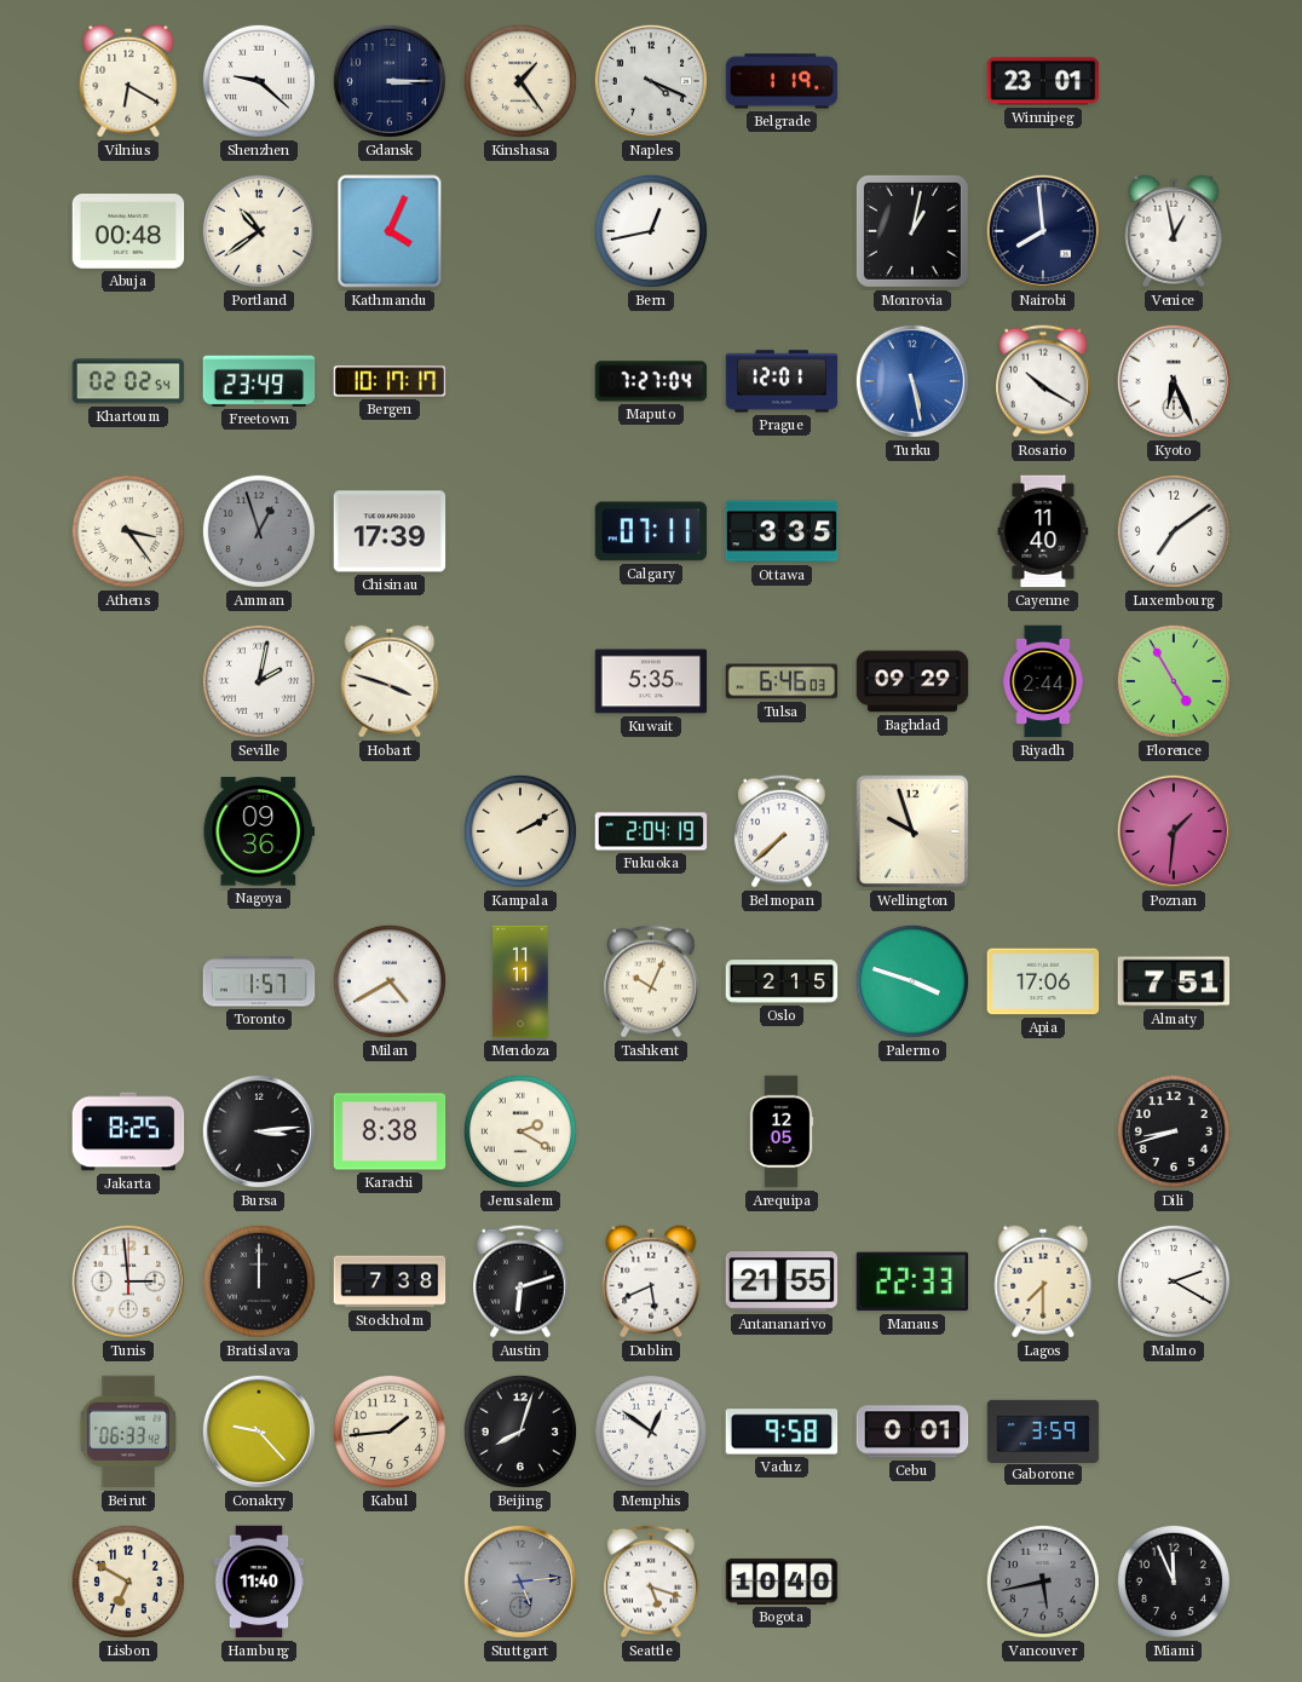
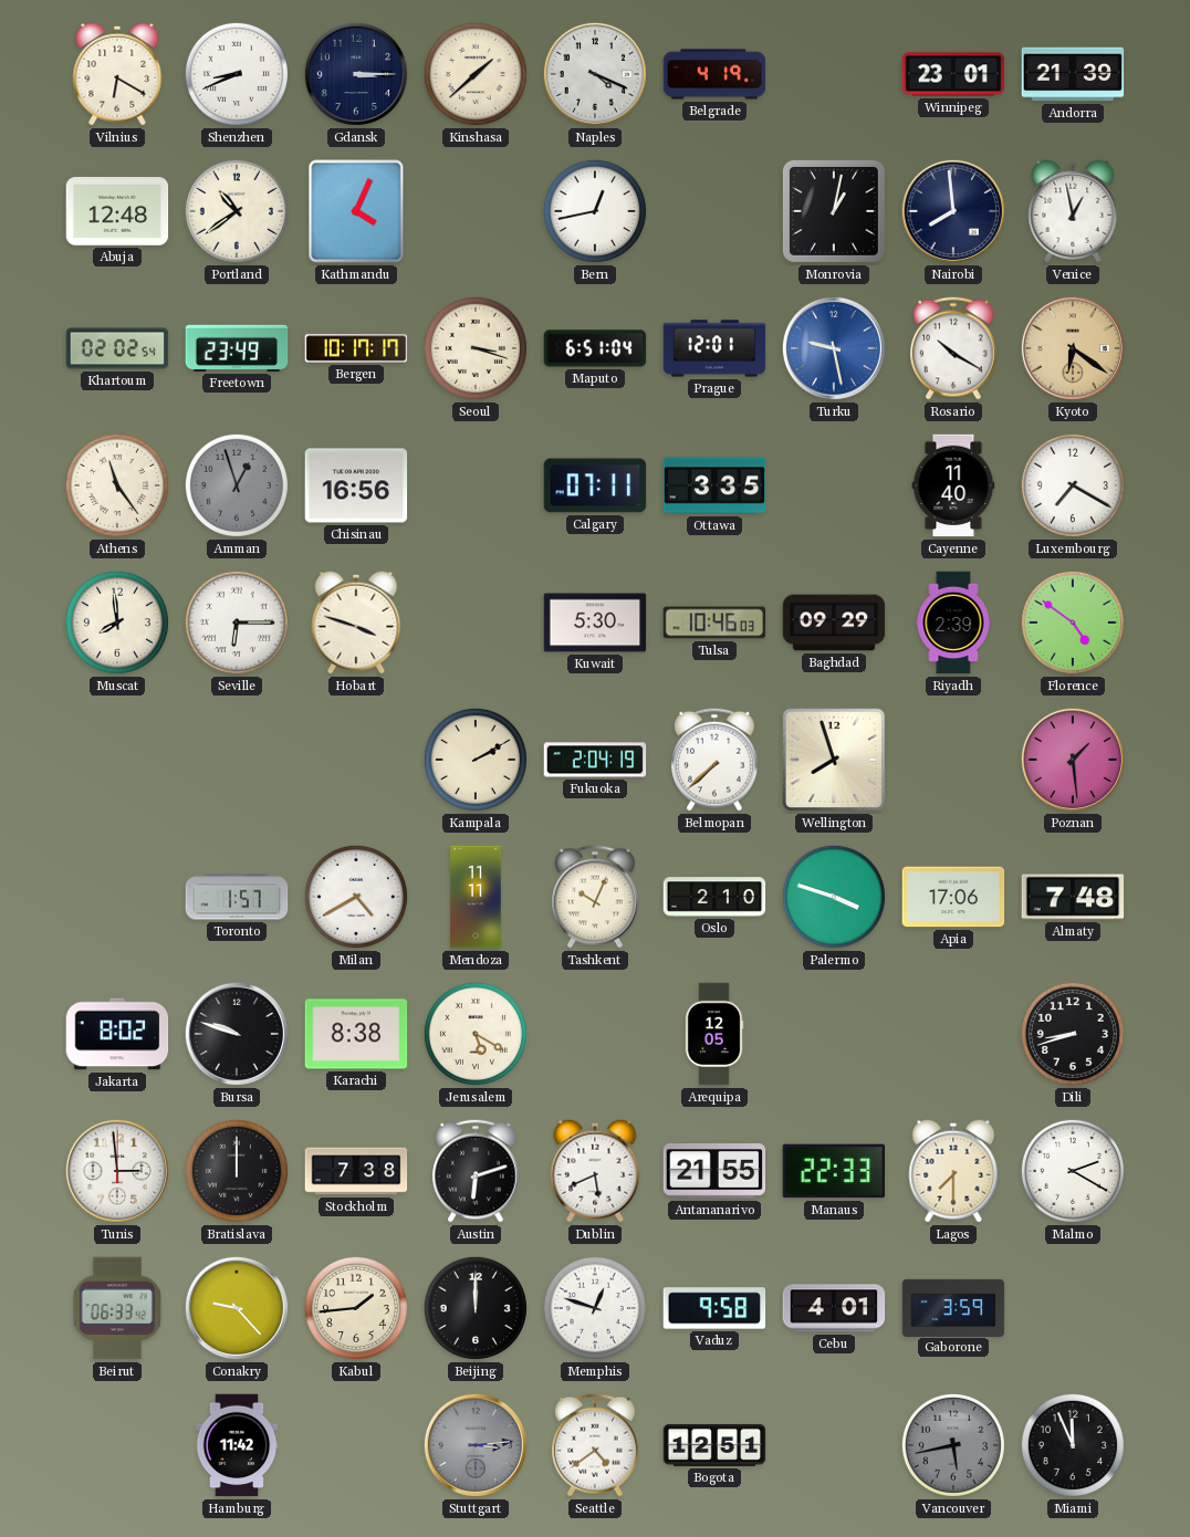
Shenzhen: 9:22 -> 8:41
Kinshasa: 1:24 -> 1:38
Belgrade: 1:19 -> 4:19
Andorra: none -> 21:39
Abuja: 00:48 -> 12:48
Seoul: none -> 3:18
Maputo: 7:27 -> 6:51
Turku: 5:28 -> 9:28
Kyoto: 6:26 -> 6:21
Kyoto dial: white -> champagne
Athens: 3:24 -> 11:24
Chisinau: 17:39 -> 16:56
Luxembourg: 7:09 -> 7:20
Muscat: none -> 7:59
Seville: 2:02 -> 6:15
Kuwait: 5:35 -> 5:30
Tulsa: 6:46 -> 10:46
Riyadh: 2:44 -> 2:39
Florence: 4:55 -> 4:51
Nagoya: 09:36 -> none
Wellington: 9:57 -> 7:57
Poznan: 1:31 -> 1:29
Oslo: 2:15 -> 2:10
Almaty: 7:51 -> 7:48
Jakarta: 8:25 -> 8:02
Bursa: 3:14 -> 9:48
Jerusalem: 2:20 -> 5:20
Beijing: 8:03 -> 12:00
Memphis: 12:51 -> 12:48
Cebu: 0:01 -> 4:01
Lisbon: 6:50 -> none
Hamburg: 11:40 -> 11:42
Stuttgart: 5:14 -> 3:14
Seattle: 5:18 -> 4:39
Bogota: 10:40 -> 12:51
